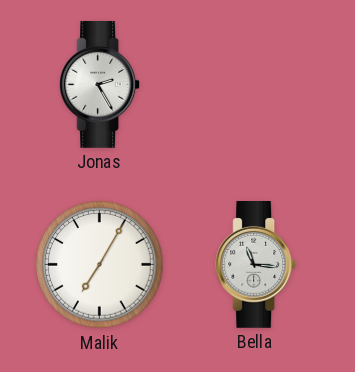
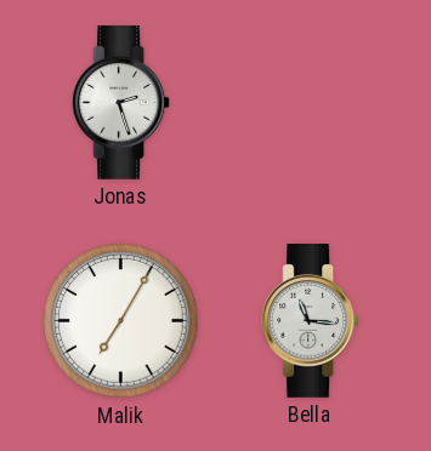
Jonas: 2:25 -> 2:27
